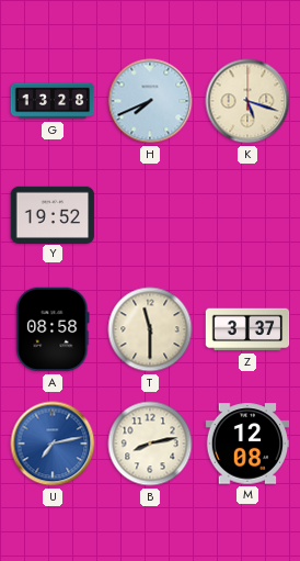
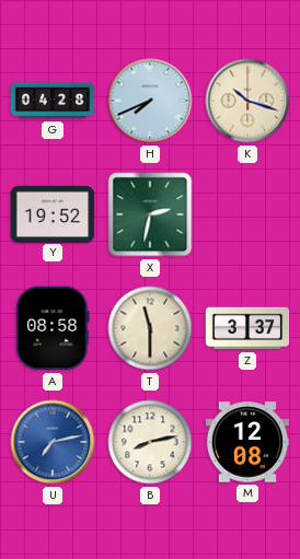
G: 13:28 -> 04:28
K: 5:18 -> 10:18
X: none -> 2:32
